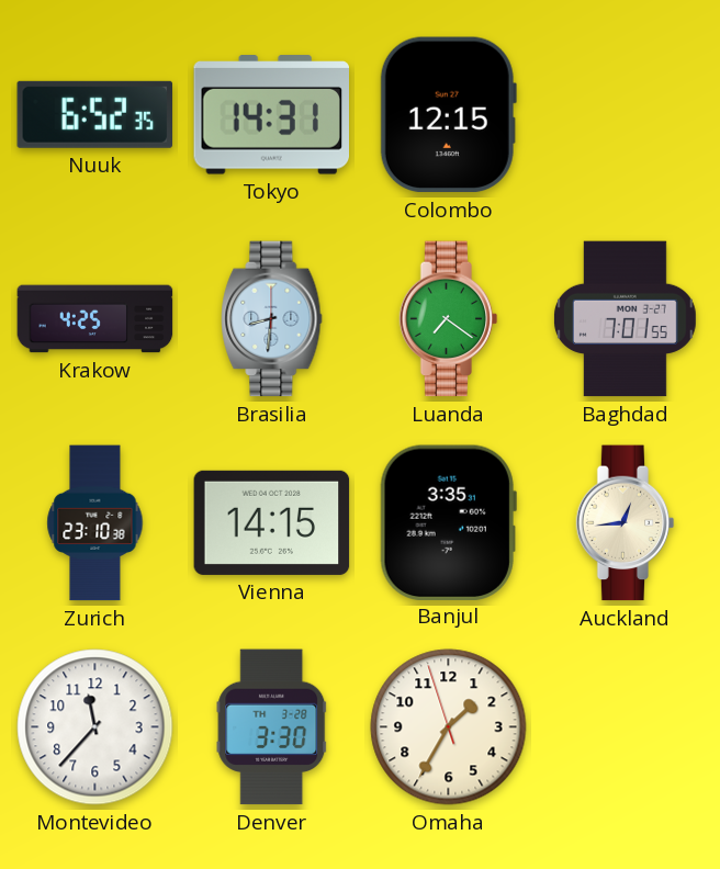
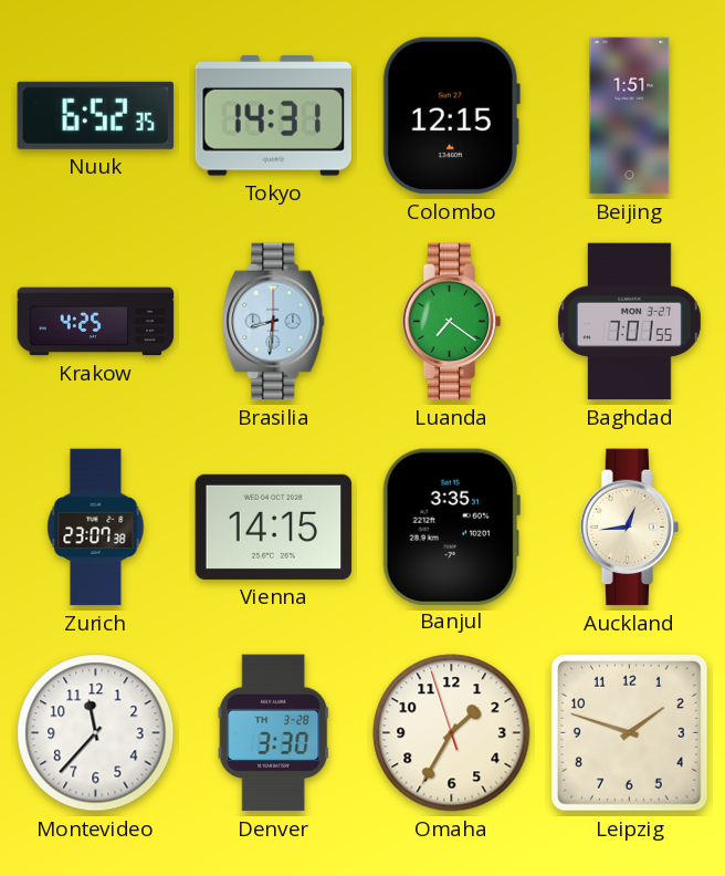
Beijing: none -> 1:51
Zurich: 23:10 -> 23:07
Leipzig: none -> 1:48
